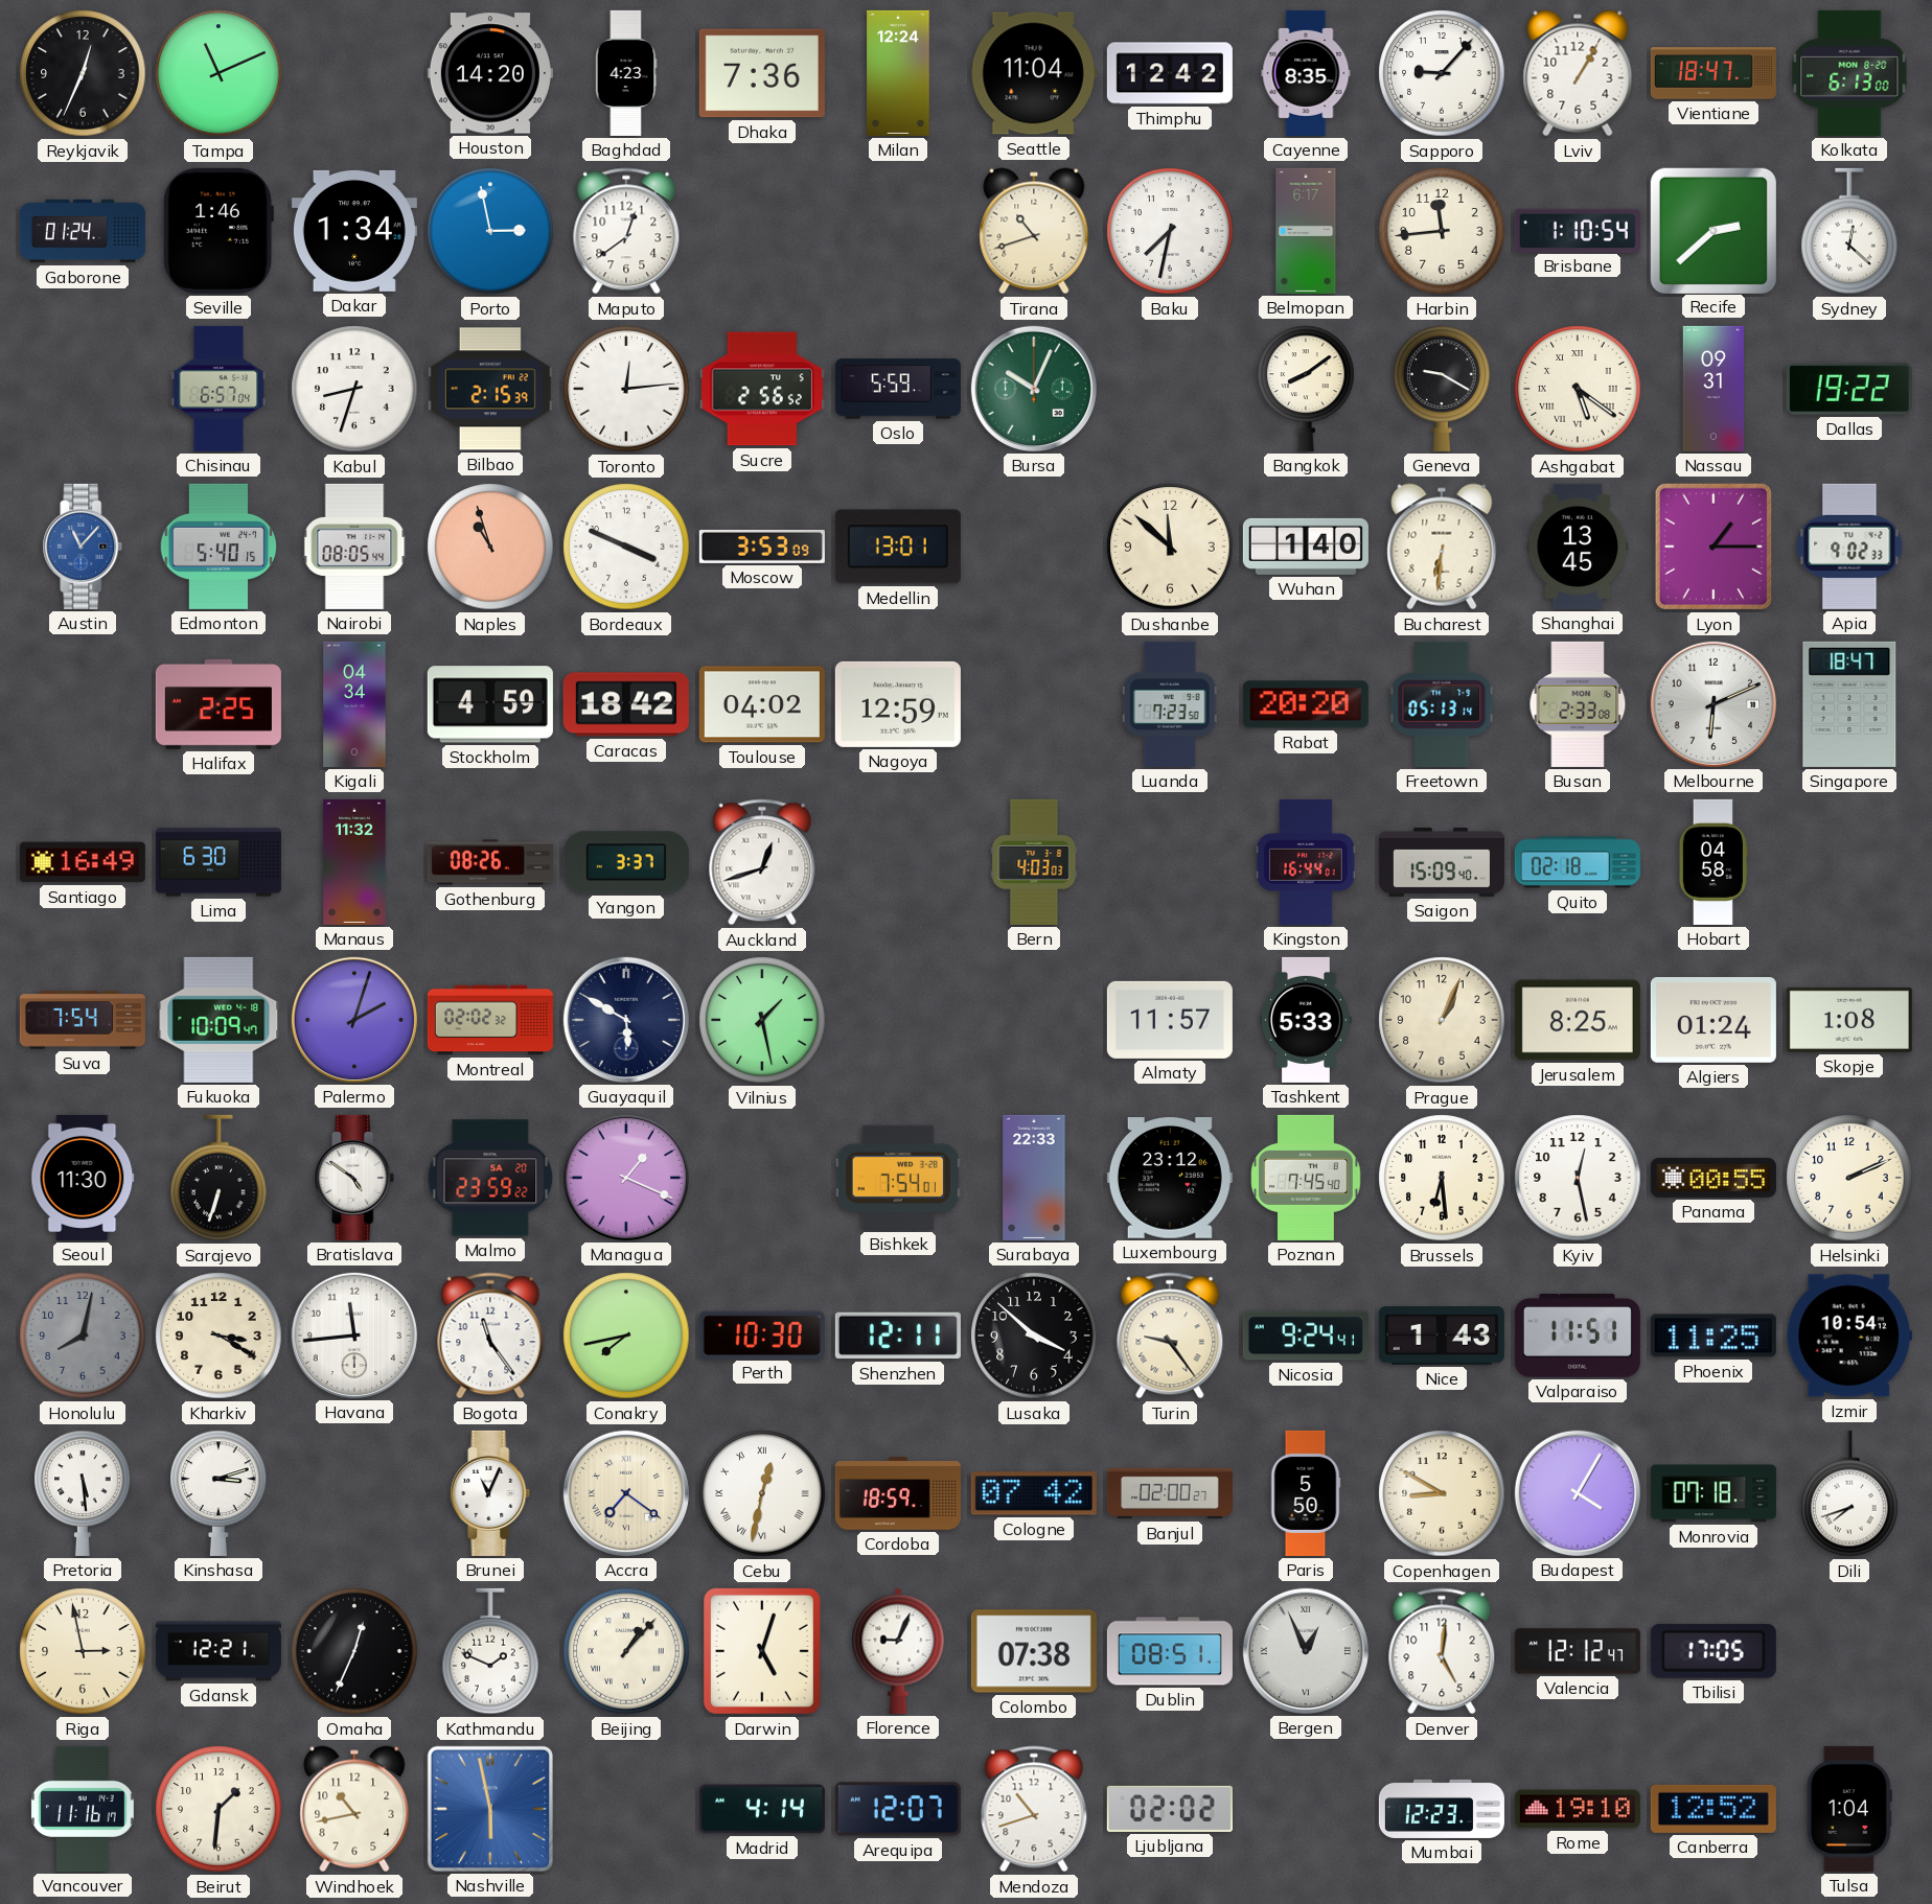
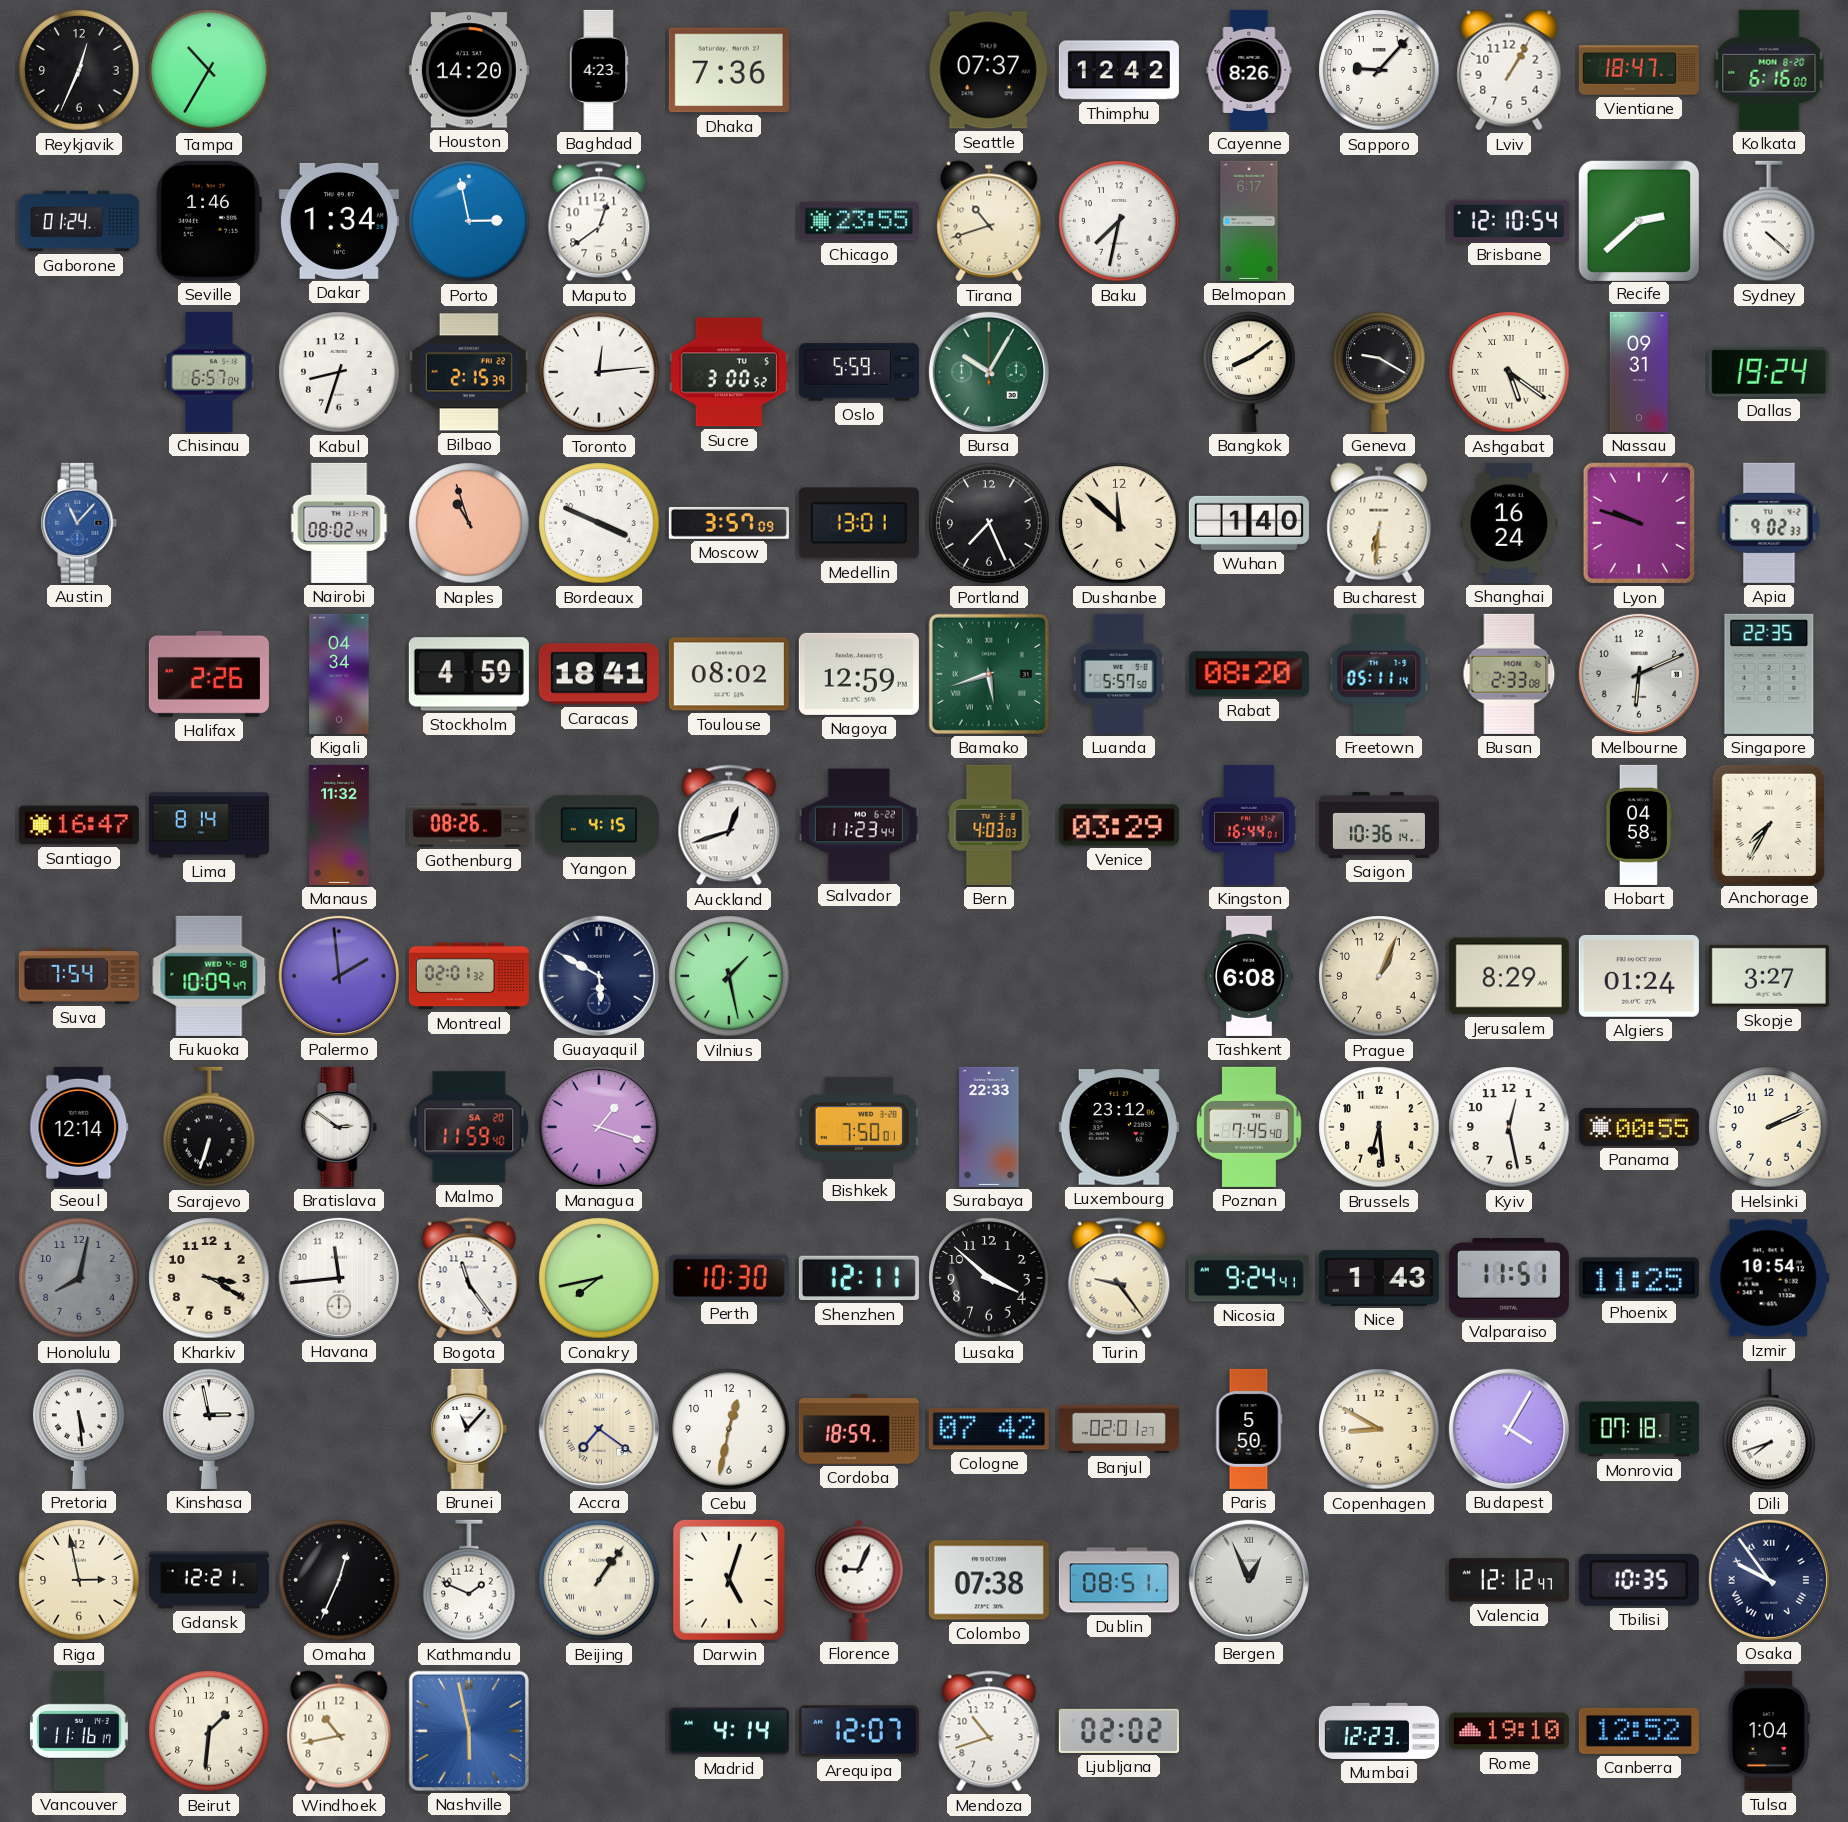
Tampa: 11:11 -> 10:35
Milan: 12:24 -> none
Seattle: 11:04 -> 07:37
Cayenne: 8:35 -> 8:26
Kolkata: 6:13 -> 6:16
Chicago: none -> 23:55
Harbin: 11:44 -> none
Brisbane: 1:10 -> 12:10
Sydney: 12:22 -> 4:22
Sucre: 2:56 -> 3:00
Bursa: 10:04 -> 10:05
Dallas: 19:22 -> 19:24
Edmonton: 5:40 -> none
Nairobi: 08:05 -> 08:02
Moscow: 3:53 -> 3:57
Portland: none -> 7:26
Shanghai: 13:45 -> 16:24
Lyon: 1:15 -> 9:48
Halifax: 2:25 -> 2:26
Caracas: 18:42 -> 18:41
Toulouse: 04:02 -> 08:02
Bamako: none -> 5:42
Luanda: 7:23 -> 5:57
Rabat: 20:20 -> 08:20
Freetown: 05:13 -> 05:11
Singapore: 18:47 -> 22:35
Santiago: 16:49 -> 16:47
Lima: 6:30 -> 8:14
Yangon: 3:37 -> 4:15
Salvador: none -> 11:23
Venice: none -> 03:29
Saigon: 15:09 -> 10:36
Quito: 02:18 -> none
Anchorage: none -> 7:35
Palermo: 2:03 -> 1:59
Montreal: 02:02 -> 02:01
Almaty: 11:57 -> none
Tashkent: 5:33 -> 6:08
Jerusalem: 8:25 -> 8:29
Skopje: 1:08 -> 3:27
Seoul: 11:30 -> 12:14
Bratislava: 4:51 -> 2:51
Malmo: 23:59 -> 11:59
Managua: 1:19 -> 1:18
Bishkek: 7:54 -> 7:50
Kinshasa: 3:12 -> 2:58
Brunei: 11:04 -> 11:07
Cebu numerals: Roman -> Arabic
Banjul: 02:00 -> 02:01
Beijing: 1:07 -> 1:06
Denver: 5:01 -> none
Tbilisi: 17:05 -> 10:35
Osaka: none -> 9:54
